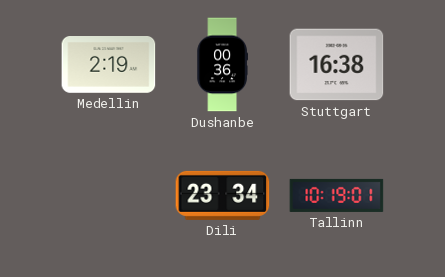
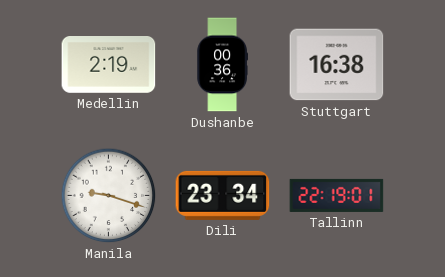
Manila: none -> 9:18
Tallinn: 10:19 -> 22:19
